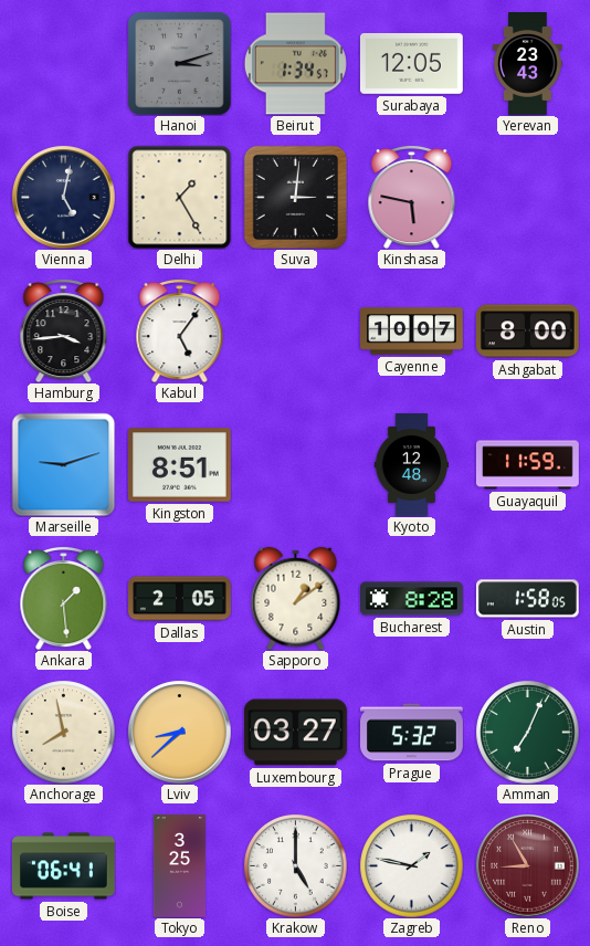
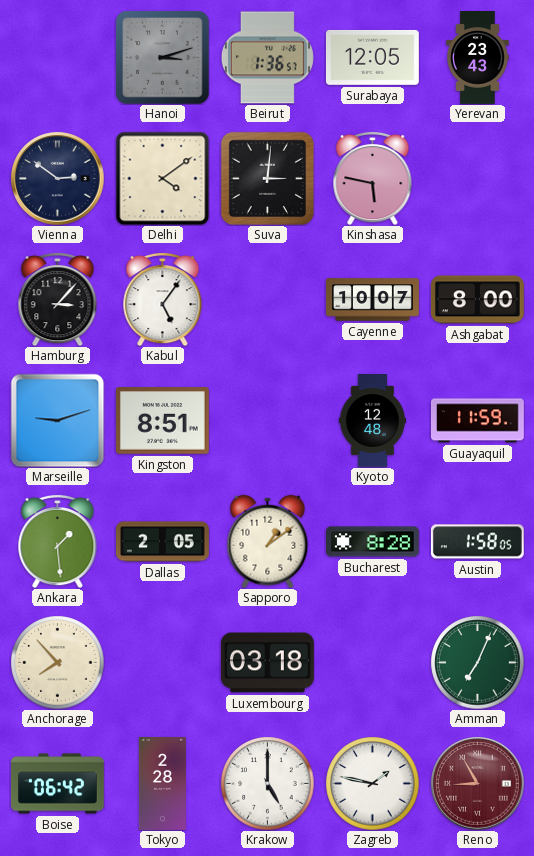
Beirut: 1:34 -> 1:36
Vienna: 5:02 -> 2:51
Delhi: 1:25 -> 4:09
Hamburg: 3:44 -> 3:07
Anchorage: 7:58 -> 7:53
Lviv: 8:38 -> none
Luxembourg: 03:27 -> 03:18
Prague: 5:32 -> none
Boise: 06:41 -> 06:42
Tokyo: 3:25 -> 2:28
